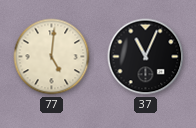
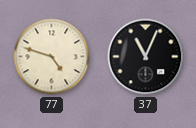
77: 5:01 -> 4:48
